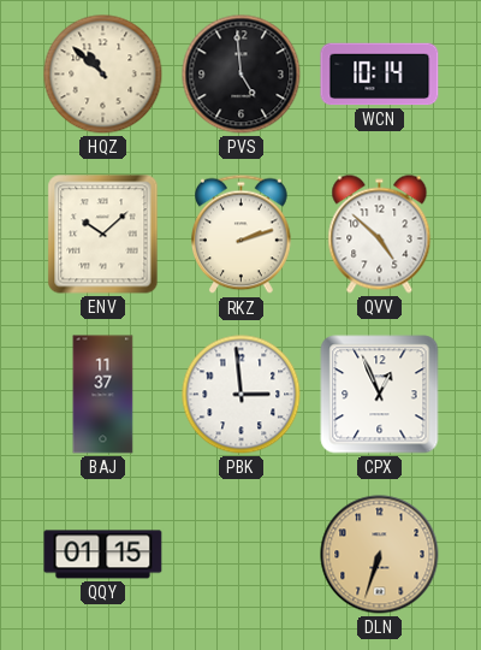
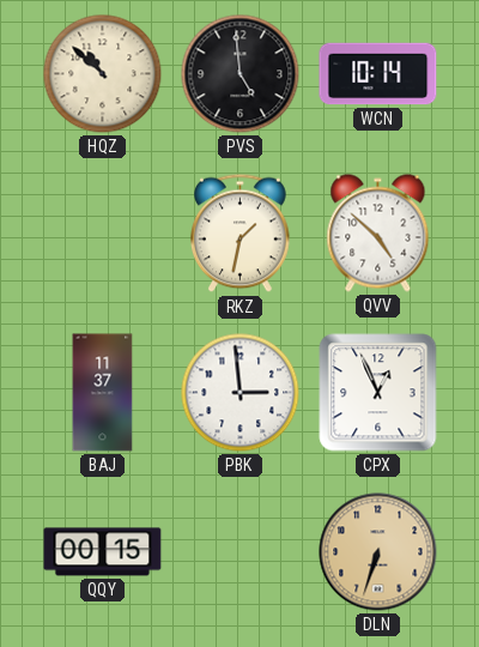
ENV: 10:08 -> none
RKZ: 2:12 -> 1:32
QQY: 01:15 -> 00:15
